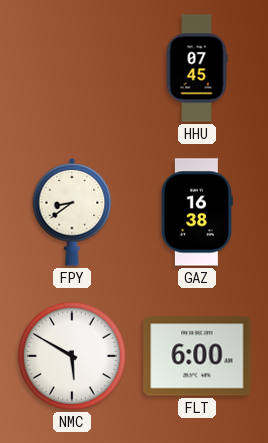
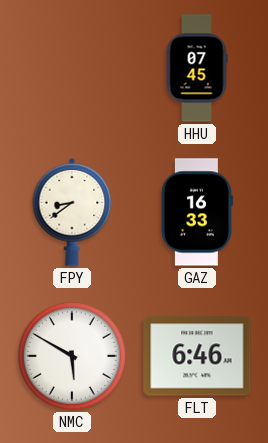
GAZ: 16:38 -> 16:33
FLT: 6:00 -> 6:46
